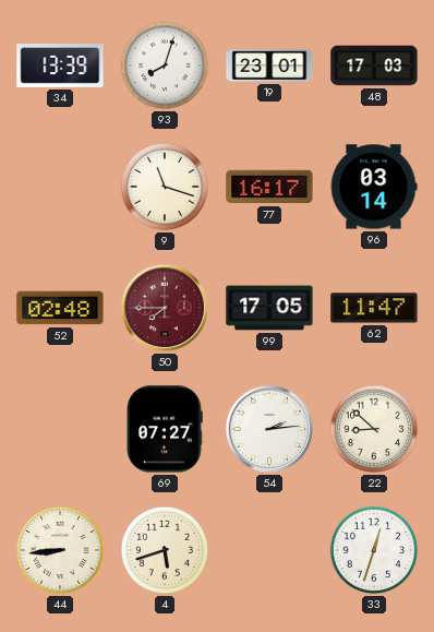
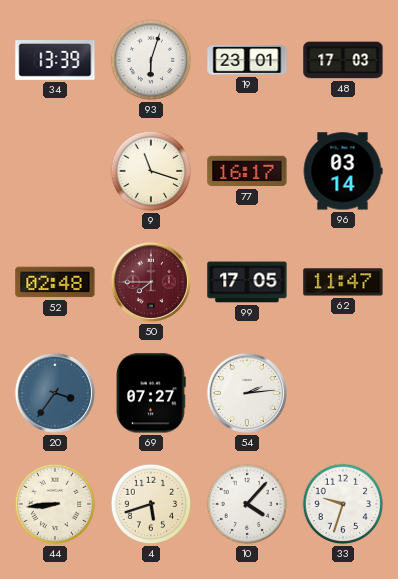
93: 8:03 -> 6:03
20: none -> 3:36
22: 8:52 -> none
10: none -> 4:07
33: 12:33 -> 9:33
